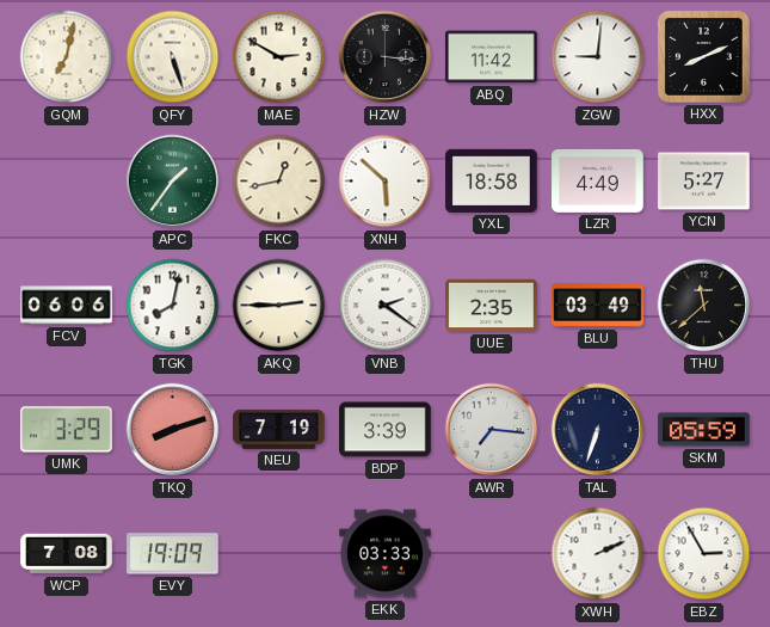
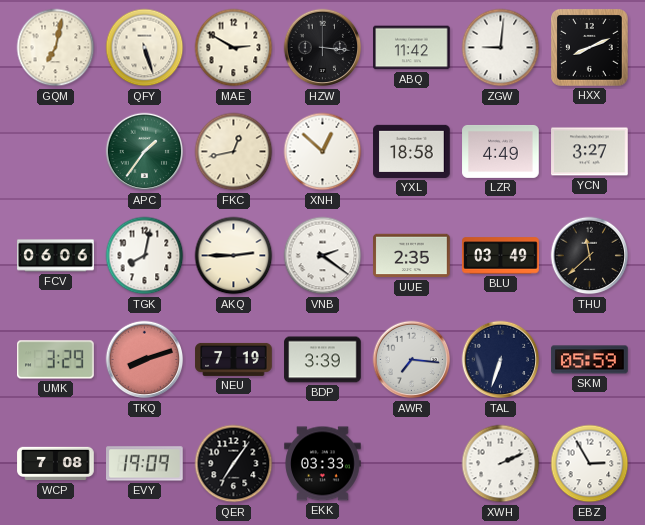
XNH: 5:52 -> 12:52
YCN: 5:27 -> 3:27
QER: none -> 7:06
